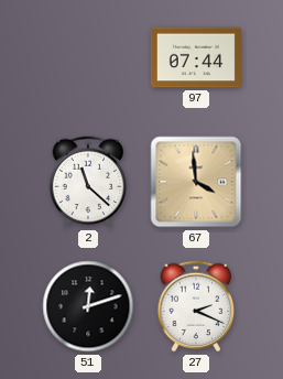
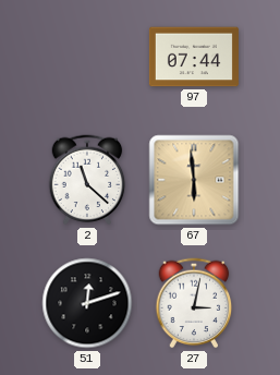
67: 3:59 -> 5:59
27: 2:19 -> 3:02
